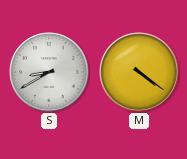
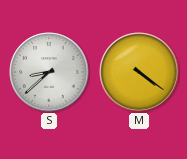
S: 8:40 -> 8:38
